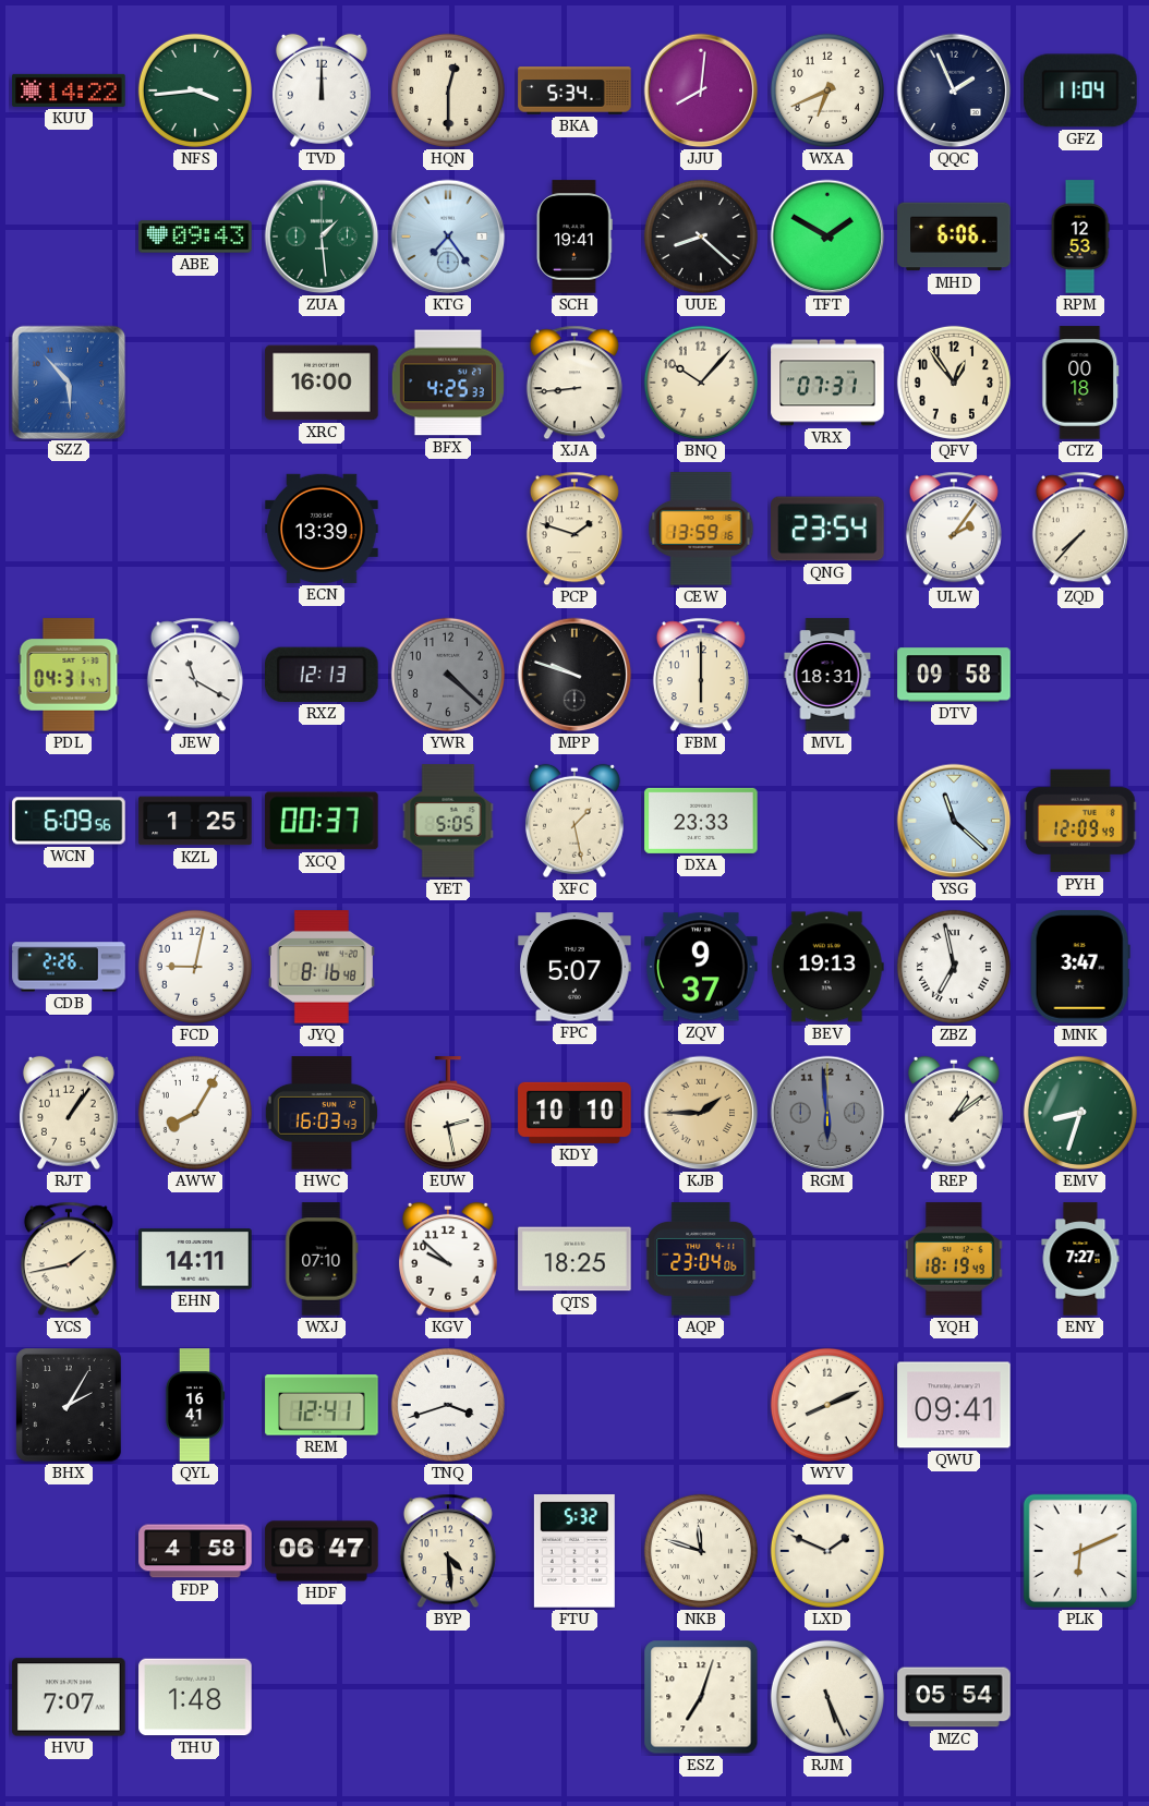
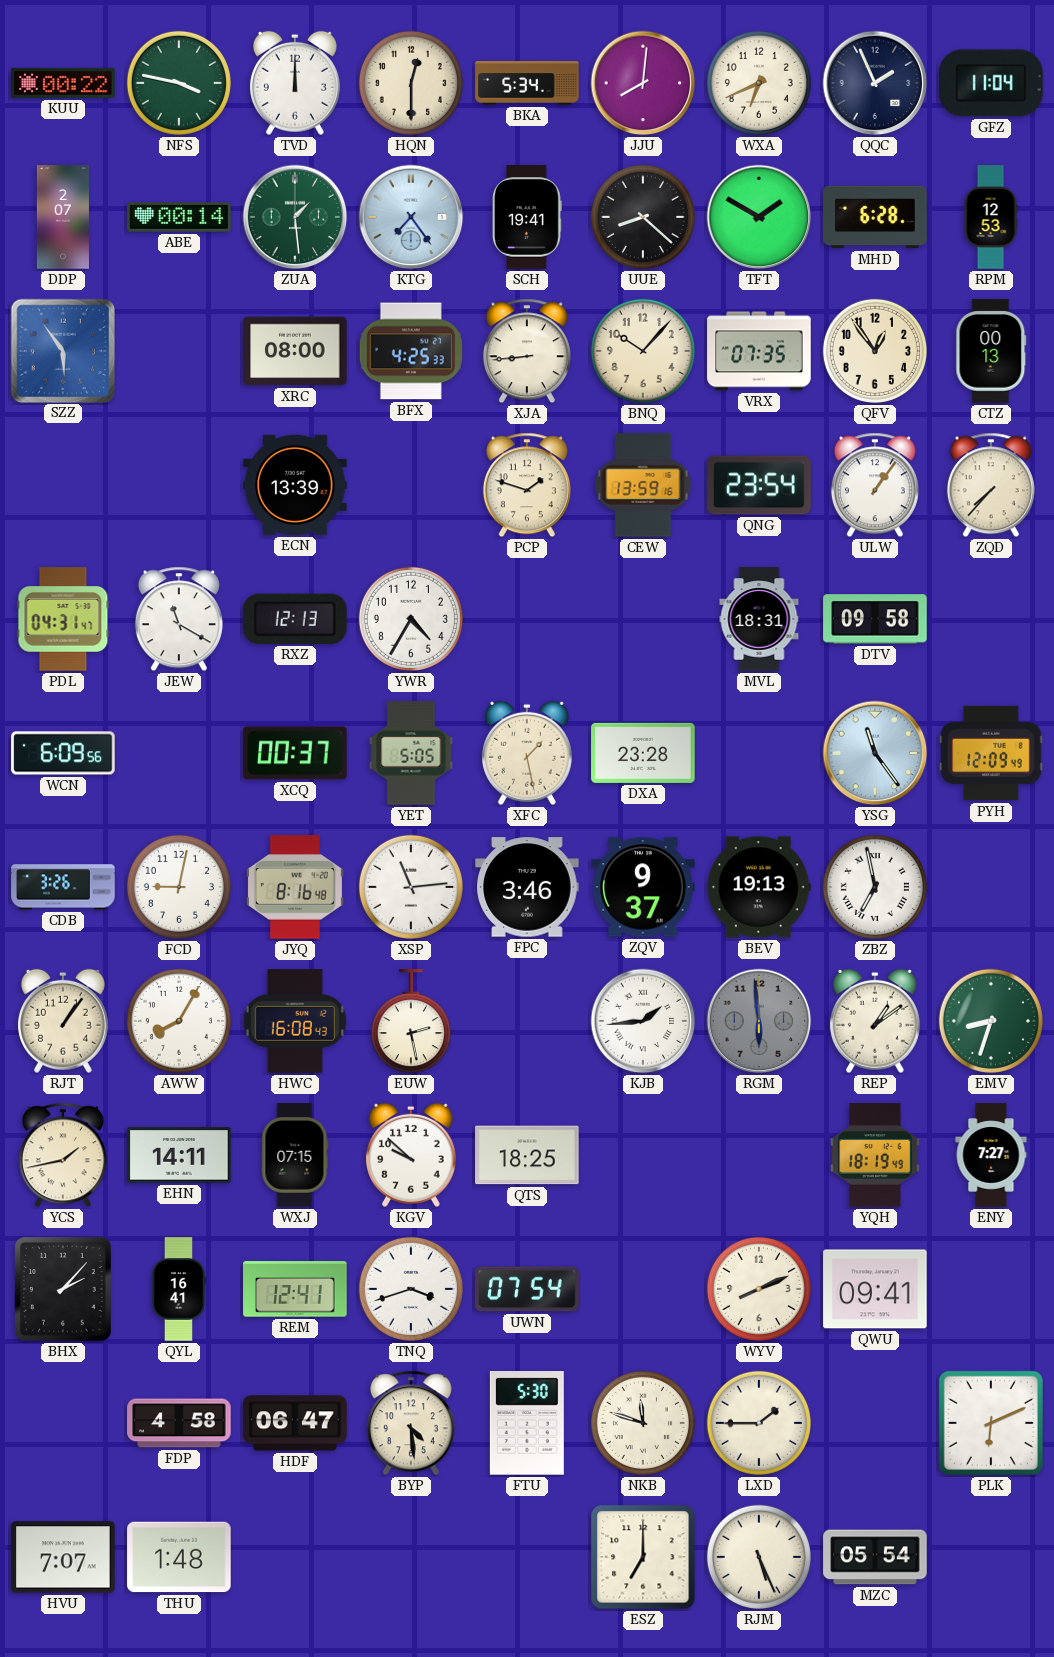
KUU: 14:22 -> 00:22
NFS: 3:44 -> 3:47
DDP: none -> 2:07
ABE: 09:43 -> 00:14
MHD: 6:06 -> 6:28
SZZ: 5:53 -> 5:54
XRC: 16:00 -> 08:00
VRX: 07:31 -> 07:35
CTZ: 00:18 -> 00:13
ULW: 2:06 -> 1:06
YWR: 4:22 -> 4:35
YWR dial: grey -> white
MPP: 9:48 -> none
FBM: 6:00 -> none
KZL: 1:25 -> none
DXA: 23:33 -> 23:28
YSG: 11:22 -> 11:24
CDB: 2:26 -> 3:26
XSP: none -> 11:14
FPC: 5:07 -> 3:46
MNK: 3:47 -> none
HWC: 16:03 -> 16:08
KDY: 10:10 -> none
KJB: 1:45 -> 1:44
KJB dial: champagne -> white
WXJ: 07:10 -> 07:15
AQP: 23:04 -> none
BHX: 2:05 -> 2:07
UWN: none -> 07:54
FTU: 5:32 -> 5:30
LXD: 1:49 -> 1:45
ESZ: 7:03 -> 7:00
